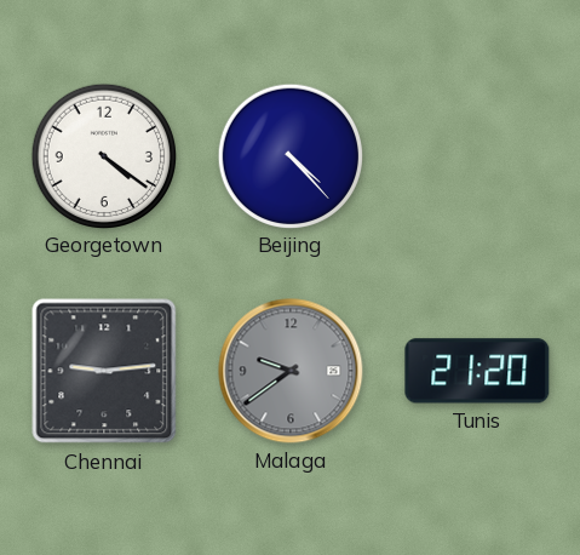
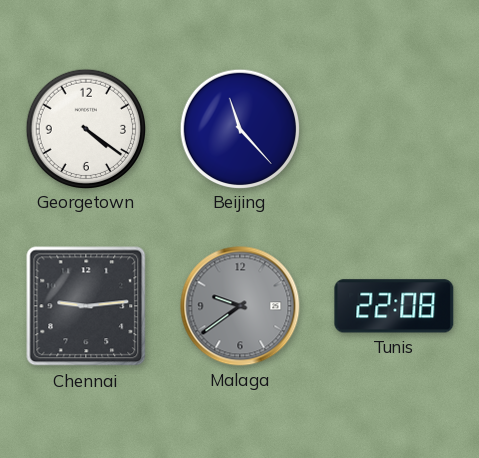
Beijing: 4:23 -> 11:23
Tunis: 21:20 -> 22:08
